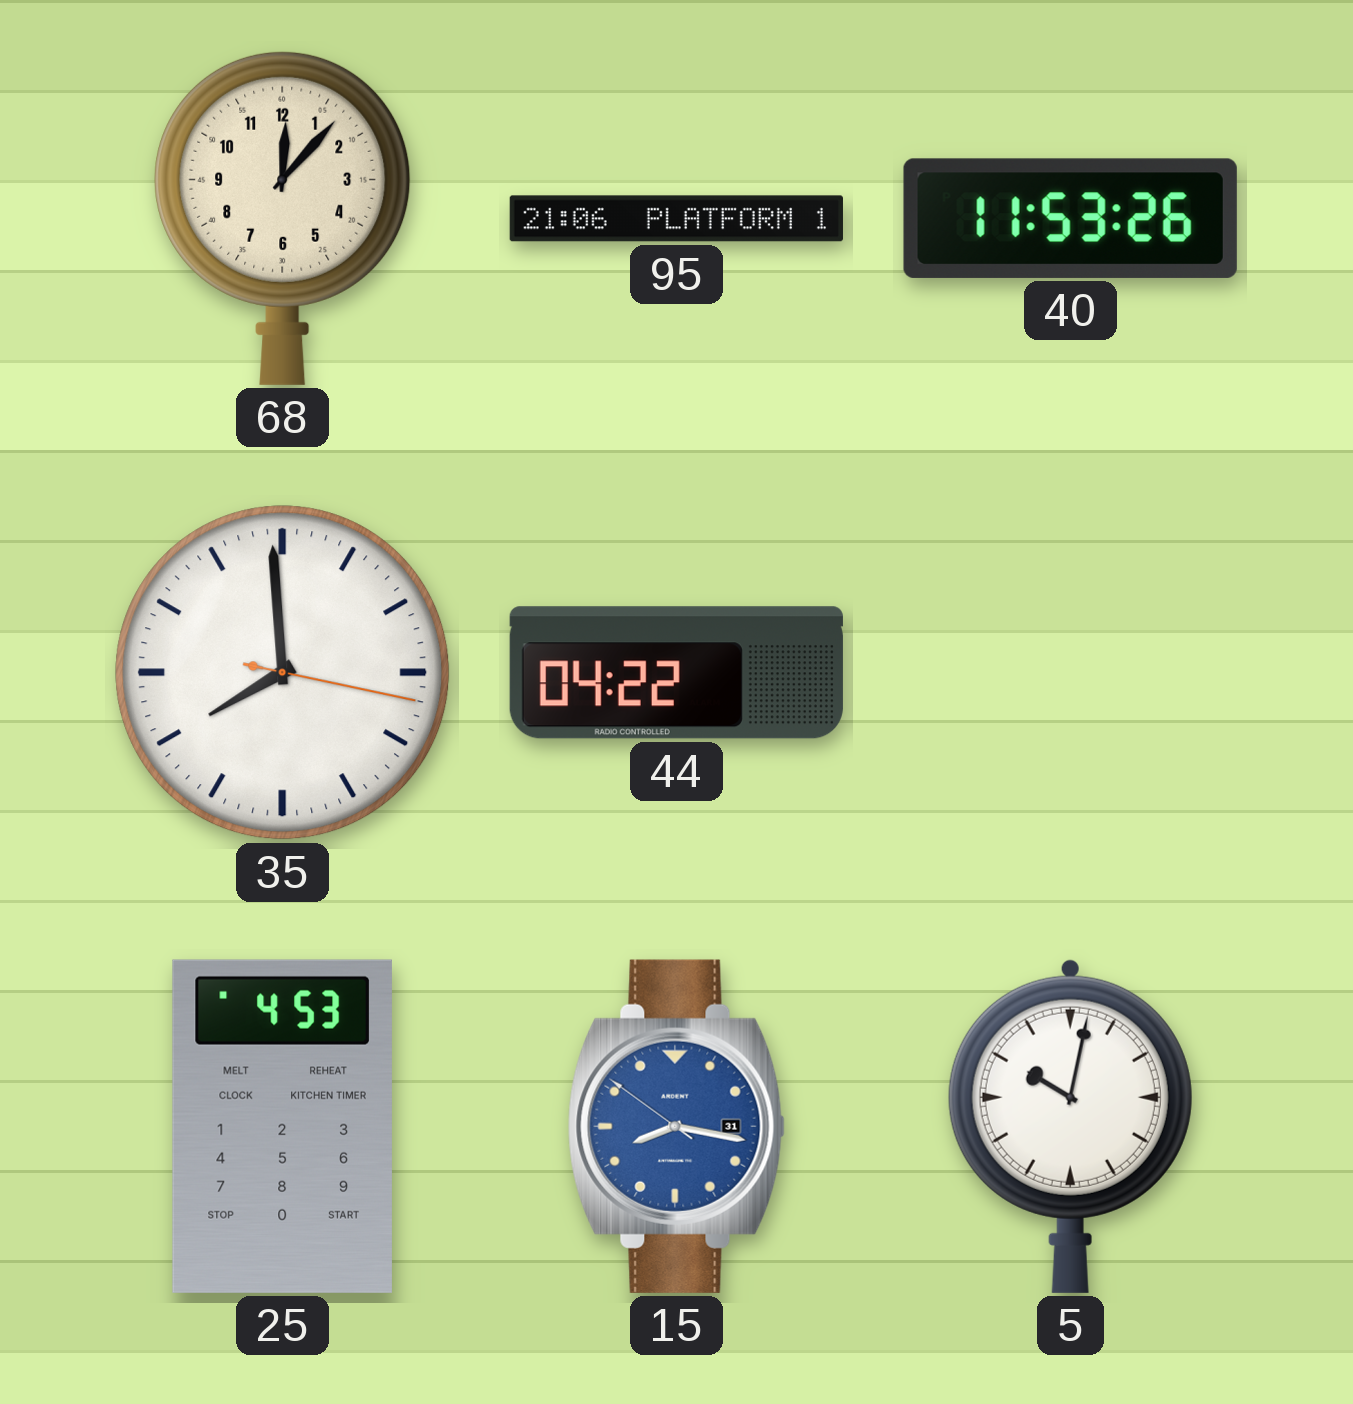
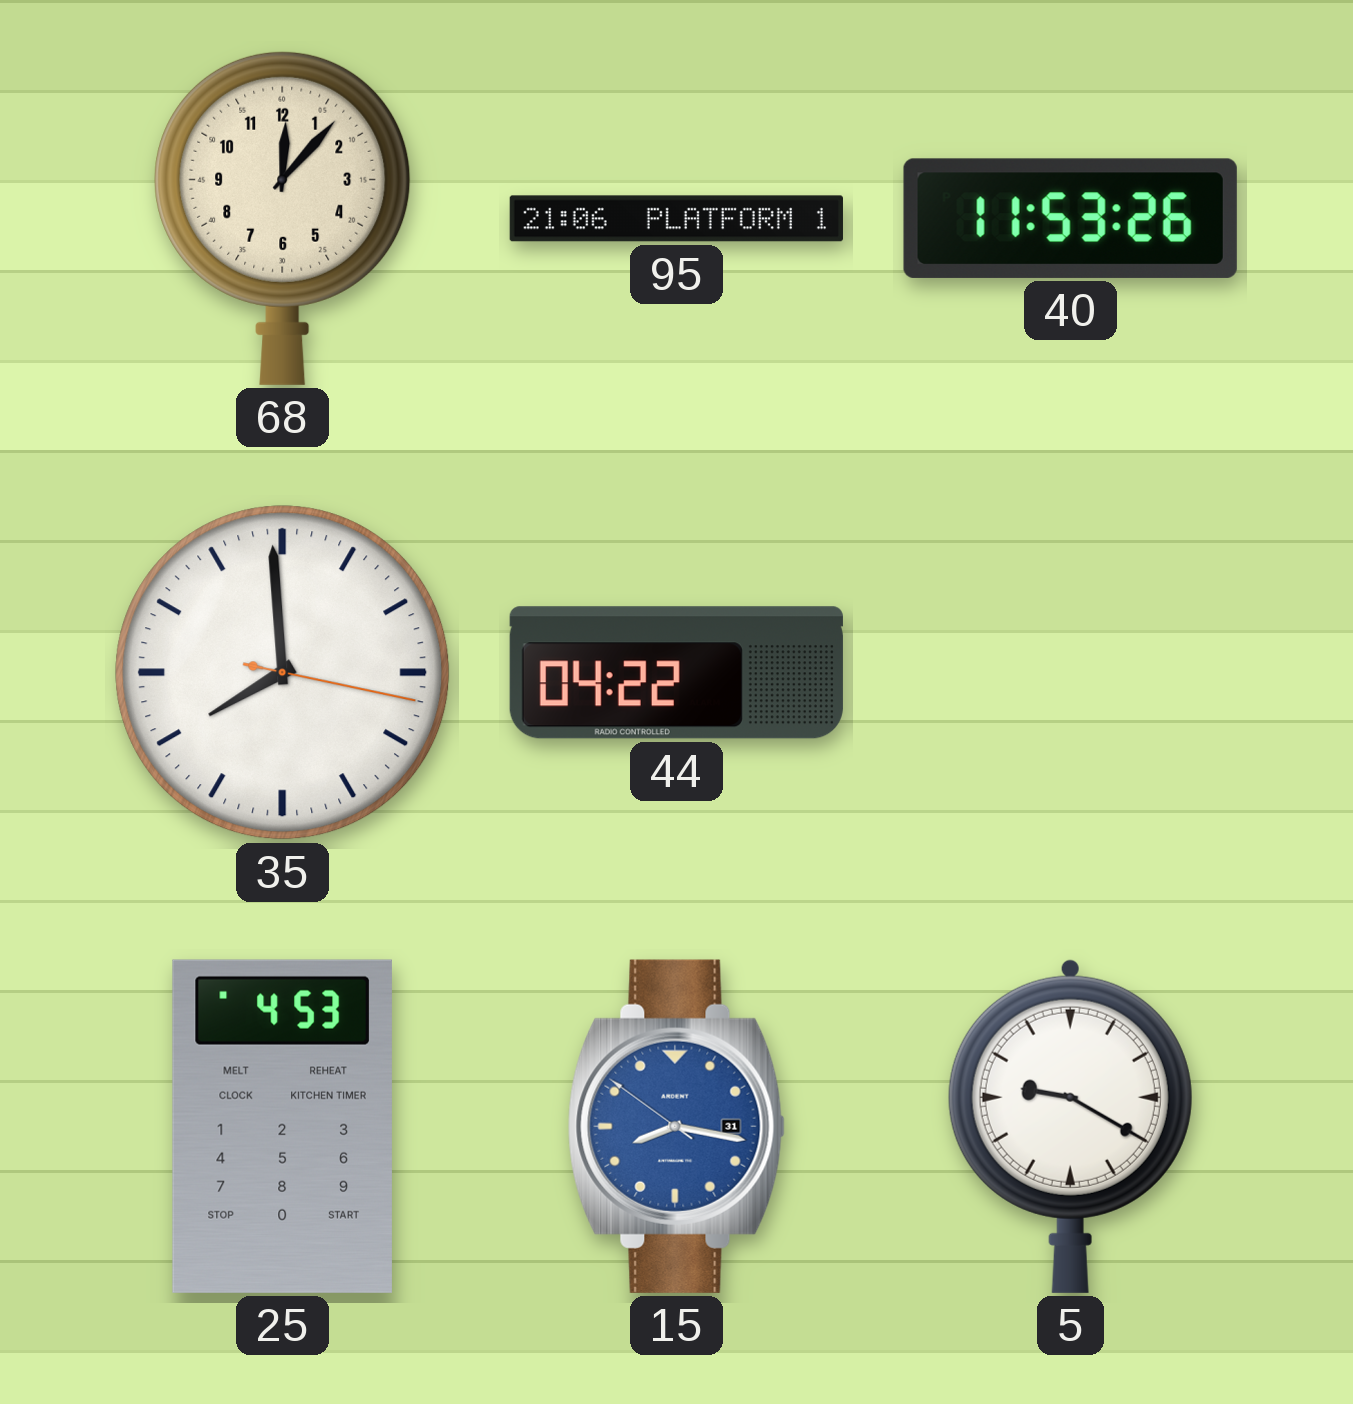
5: 10:02 -> 9:20
